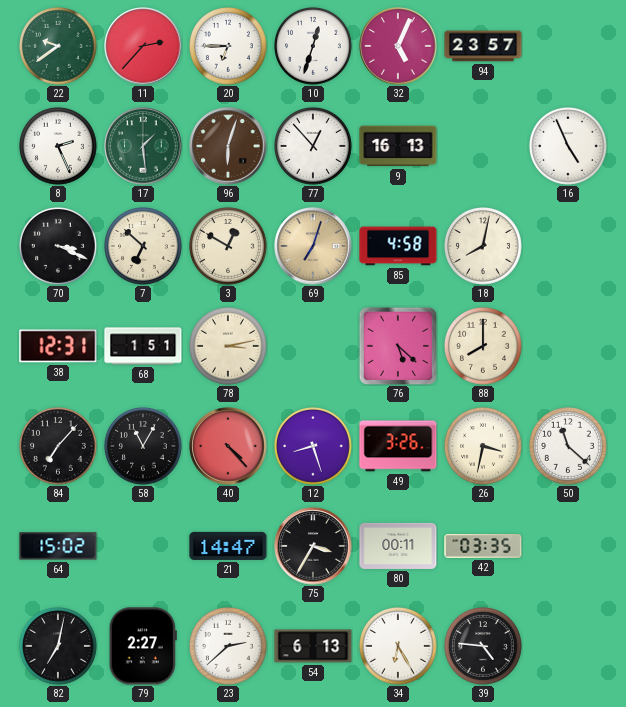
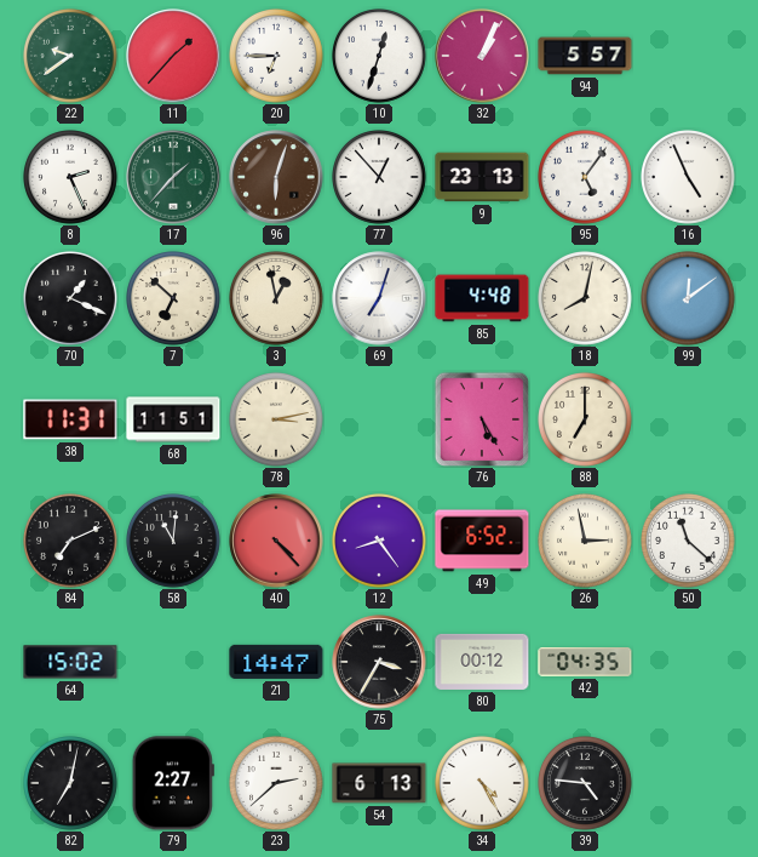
11: 2:37 -> 1:37
32: 5:04 -> 1:04
94: 23:57 -> 5:57
17: 1:29 -> 1:37
9: 16:13 -> 23:13
95: none -> 5:06
70: 3:19 -> 1:19
3: 12:50 -> 12:58
69 dial: champagne -> white
85: 4:58 -> 4:48
99: none -> 12:09
38: 12:31 -> 11:31
68: 1:51 -> 11:51
76: 5:22 -> 5:25
88: 8:00 -> 7:00
84: 7:07 -> 7:11
58: 11:05 -> 11:01
12: 8:27 -> 8:24
49: 3:26 -> 6:52
26: 3:32 -> 2:58
80: 00:11 -> 00:12
42: 03:35 -> 04:35
34: 6:25 -> 4:25
